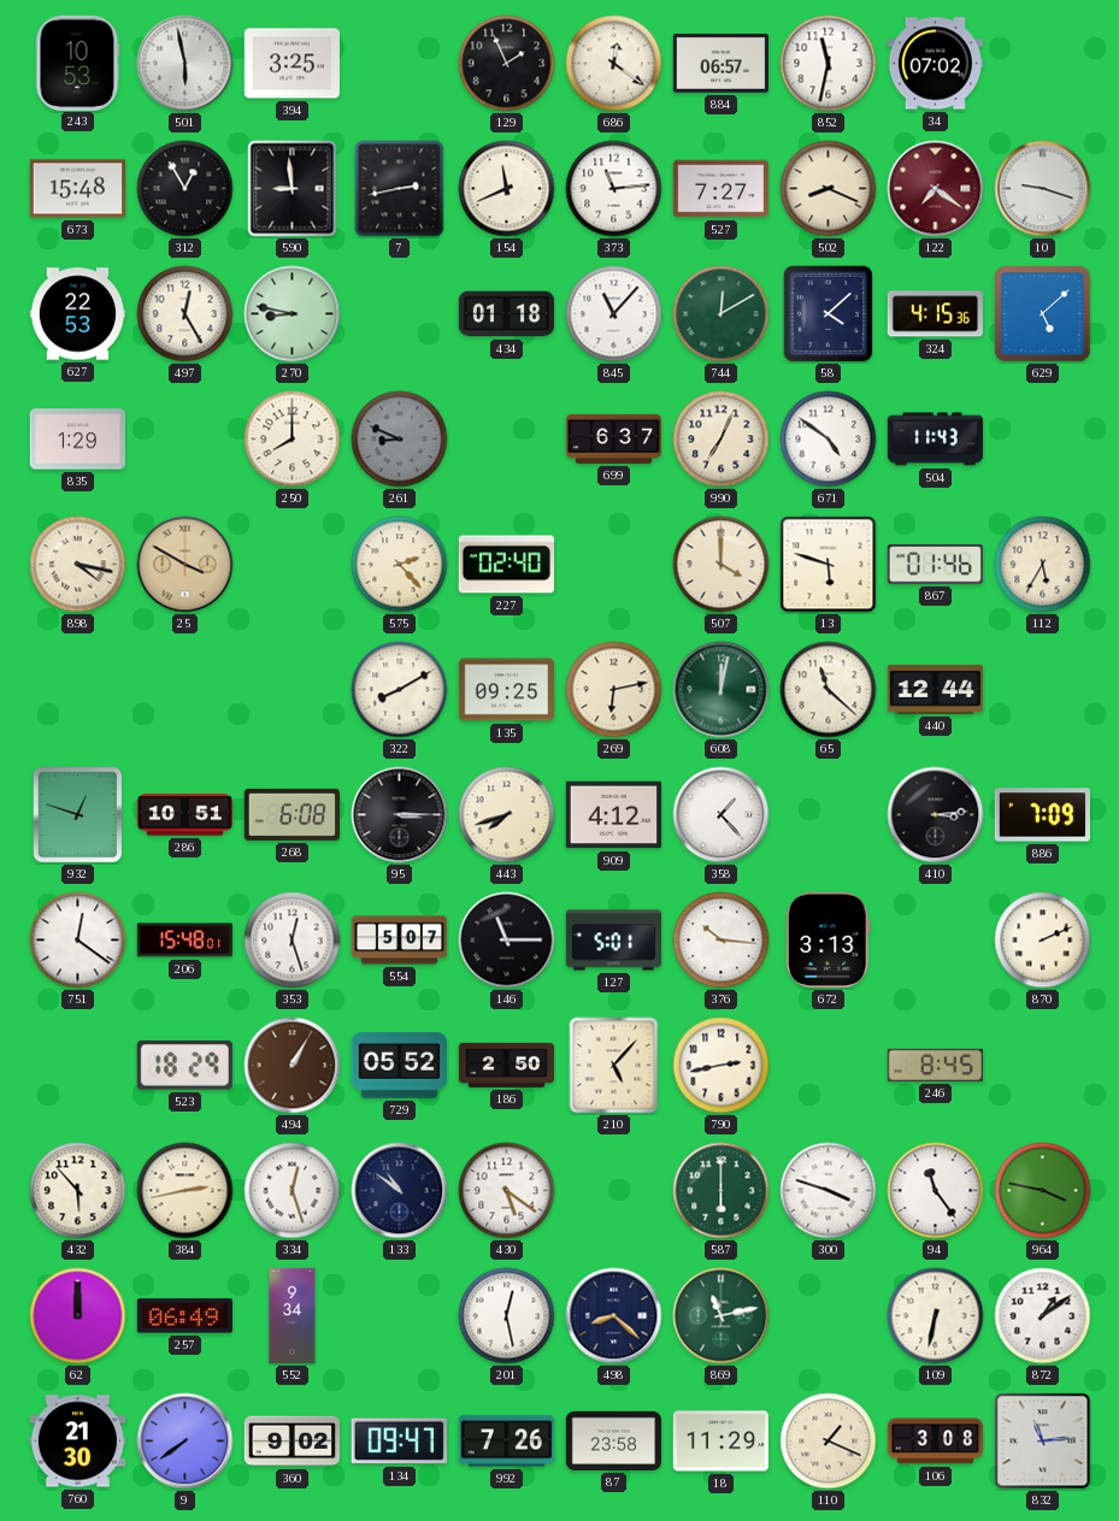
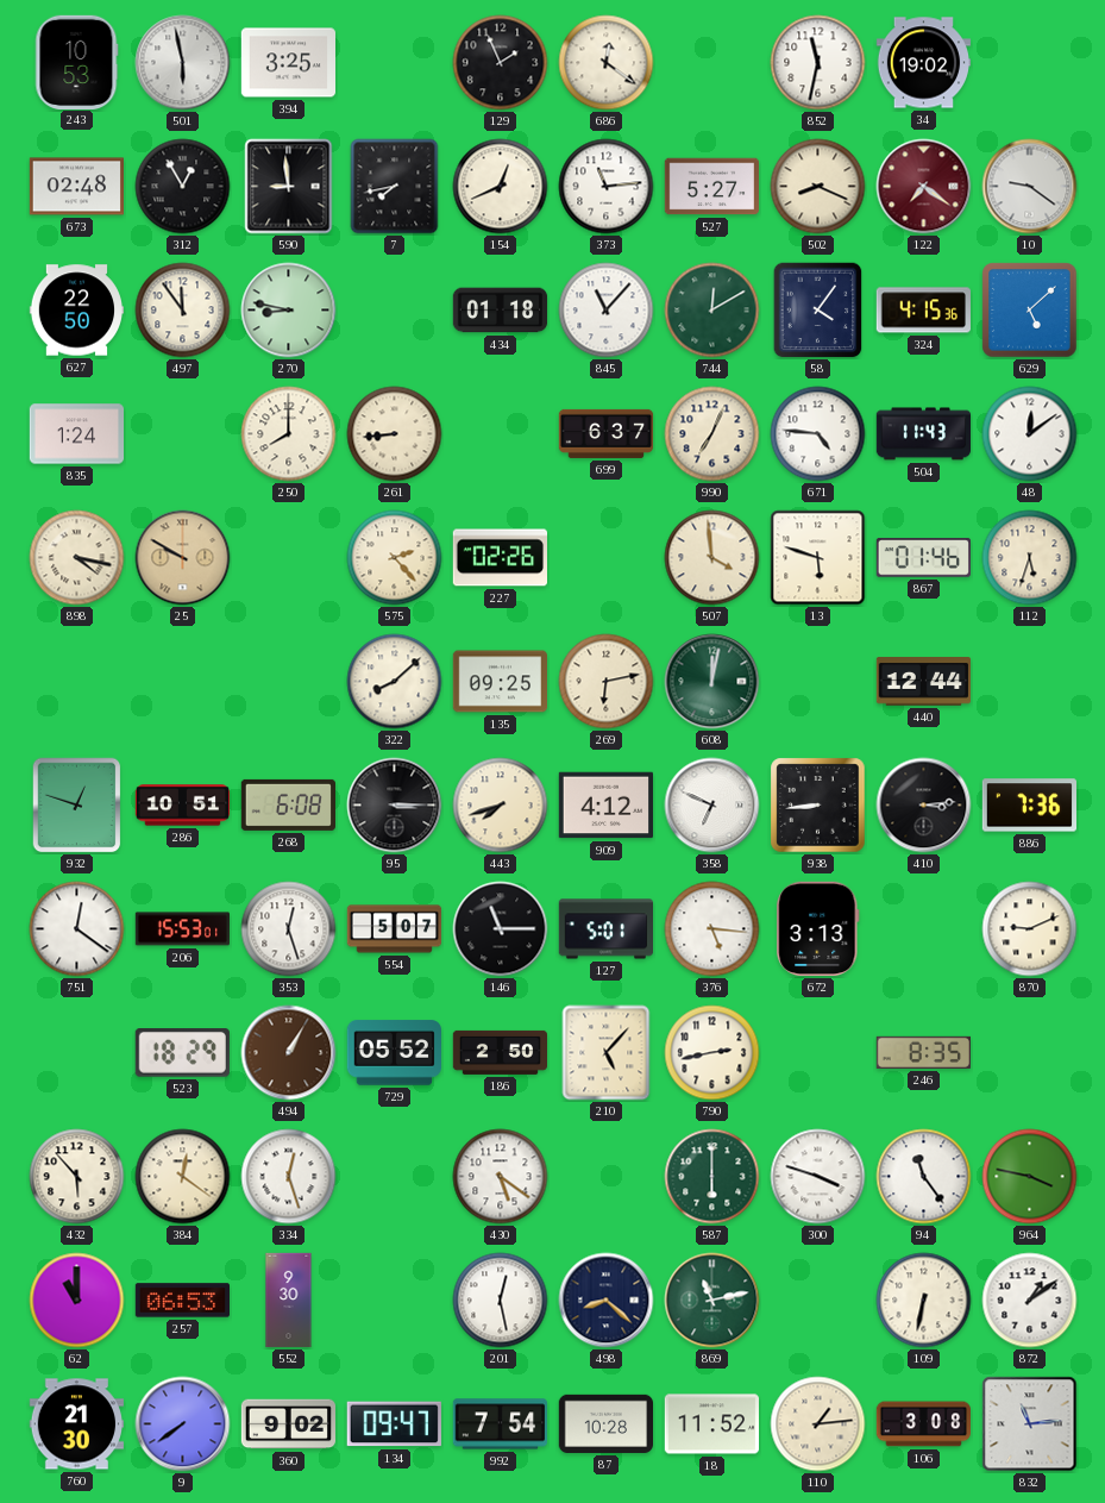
884: 06:57 -> none
34: 07:02 -> 19:02
673: 15:48 -> 02:48
7: 2:43 -> 7:43
154: 11:41 -> 12:41
527: 7:27 -> 5:27
10: 9:18 -> 9:21
627: 22:53 -> 22:50
497: 12:25 -> 11:54
58: 4:08 -> 4:06
835: 1:29 -> 1:24
261: 8:49 -> 8:44
261 dial: grey -> cream
671: 4:51 -> 4:46
48: none -> 12:09
25: 3:50 -> 9:50
227: 02:40 -> 02:26
507: 4:00 -> 3:59
112: 5:35 -> 5:33
322: 8:10 -> 8:08
65: 11:22 -> none
358: 1:23 -> 6:49
938: none -> 8:44
886: 7:09 -> 7:36
206: 15:48 -> 15:53
376: 10:16 -> 5:16
870: 2:11 -> 9:11
246: 8:45 -> 8:35
384: 2:43 -> 12:21
133: 10:51 -> none
62: 12:00 -> 11:00
257: 06:49 -> 06:53
552: 9:34 -> 9:30
992: 7:26 -> 7:54
87: 23:58 -> 10:28
18: 11:29 -> 11:52
110: 1:19 -> 1:14
